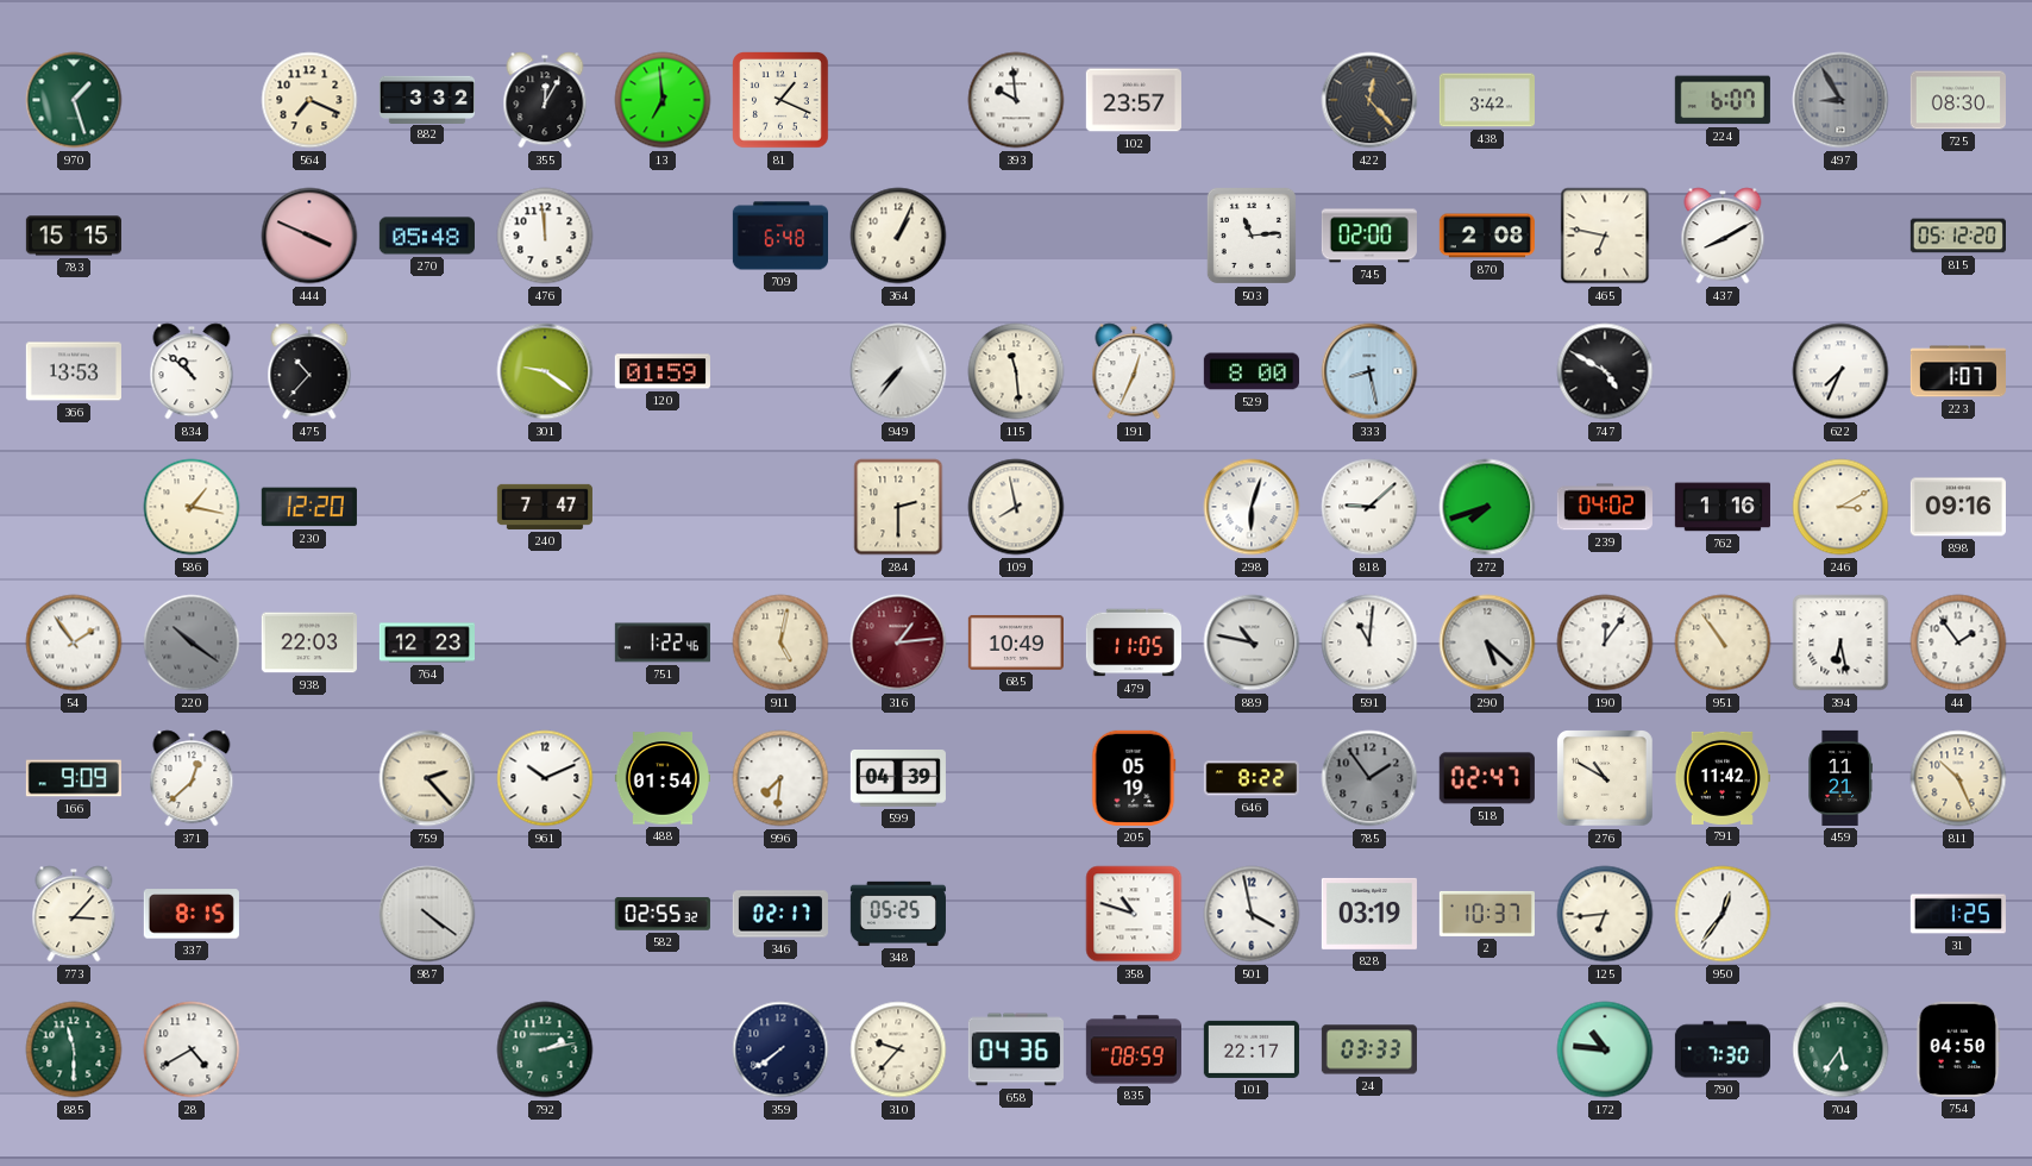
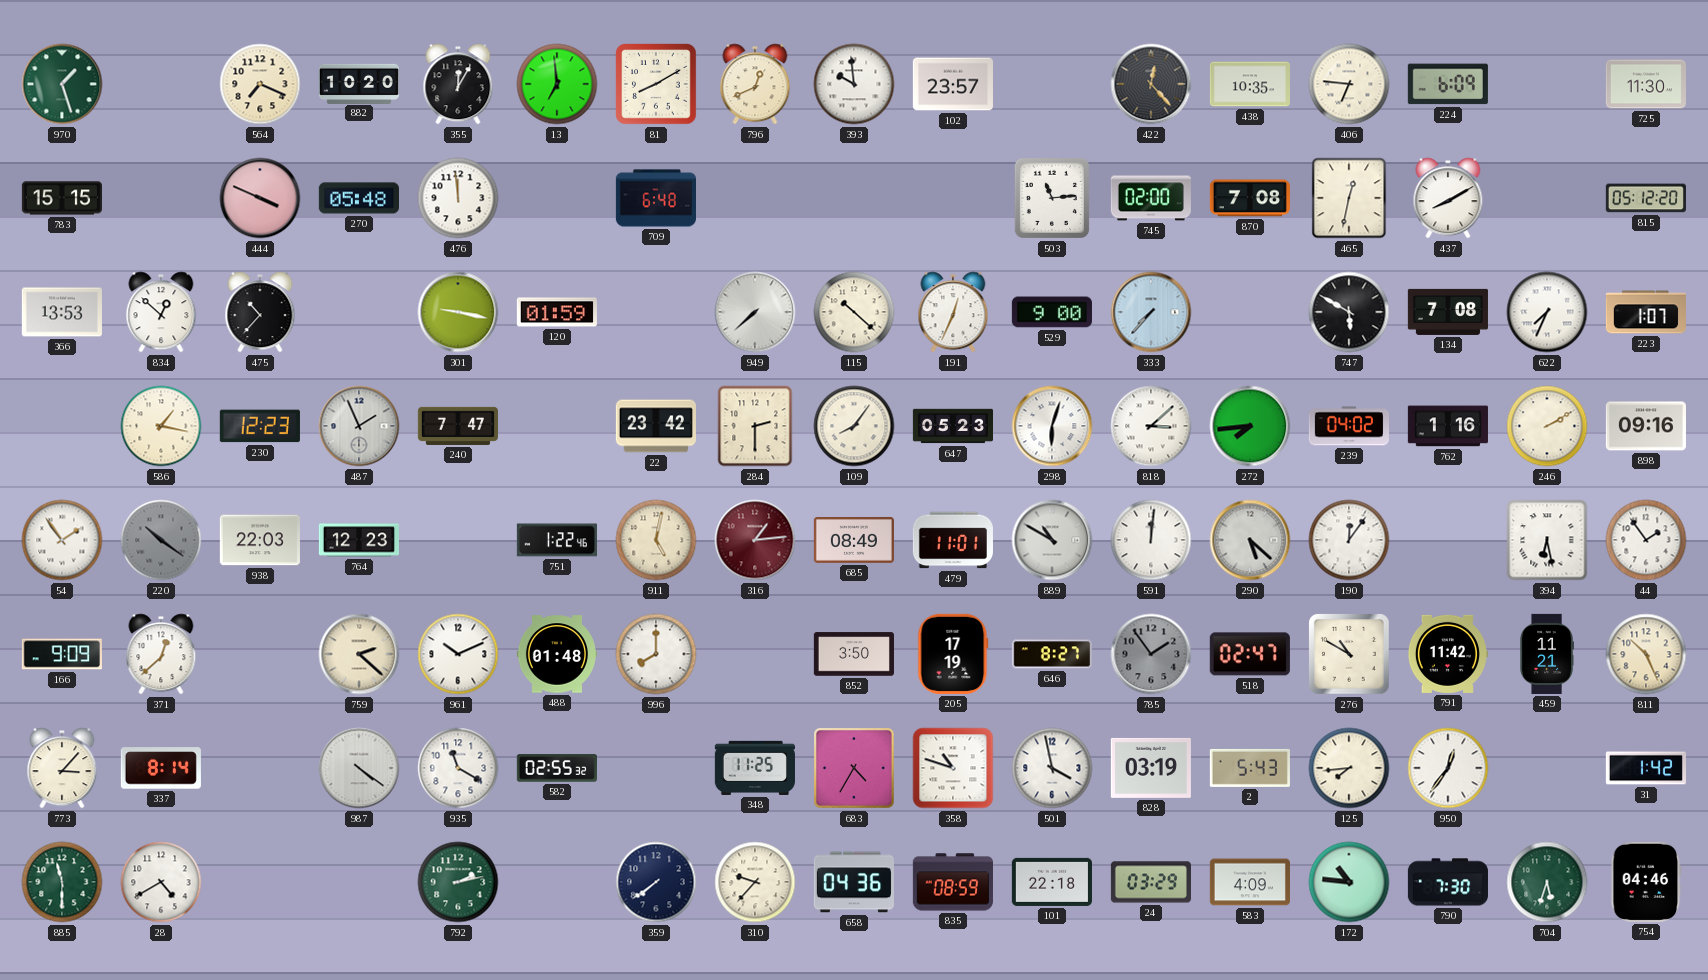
882: 3:32 -> 10:20
81: 1:19 -> 8:10
796: none -> 12:41
438: 3:42 -> 10:35
406: none -> 6:46
224: 6:07 -> 6:09
497: 8:55 -> none
725: 08:30 -> 11:30
364: 1:04 -> none
870: 2:08 -> 7:08
465: 6:47 -> 12:32
834: 10:52 -> 12:52
301: 9:21 -> 9:17
949: 7:36 -> 7:38
115: 11:29 -> 10:22
529: 8:00 -> 9:00
333: 8:28 -> 7:37
747: 4:50 -> 5:50
134: none -> 7:08
230: 12:20 -> 12:23
487: none -> 1:56
22: none -> 23:42
109: 7:58 -> 8:06
647: none -> 05:23
818: 9:08 -> 3:08
272: 7:42 -> 7:44
246: 3:10 -> 2:10
685: 10:49 -> 08:49
479: 11:05 -> 11:01
889: 10:47 -> 10:50
591: 11:01 -> 12:01
951: 10:54 -> none
759: 2:23 -> 2:22
488: 01:54 -> 01:48
996: 7:31 -> 8:00
599: 04:39 -> none
852: none -> 3:50
205: 05:19 -> 17:19
646: 8:22 -> 8:27
337: 8:15 -> 8:14
935: none -> 11:20
346: 02:17 -> none
348: 05:25 -> 11:25
683: none -> 4:35
2: 10:37 -> 5:43
125: 6:44 -> 7:44
31: 1:25 -> 1:42
101: 22:17 -> 22:18
24: 03:33 -> 03:29
583: none -> 4:09
704: 5:36 -> 5:33
754: 04:50 -> 04:46
